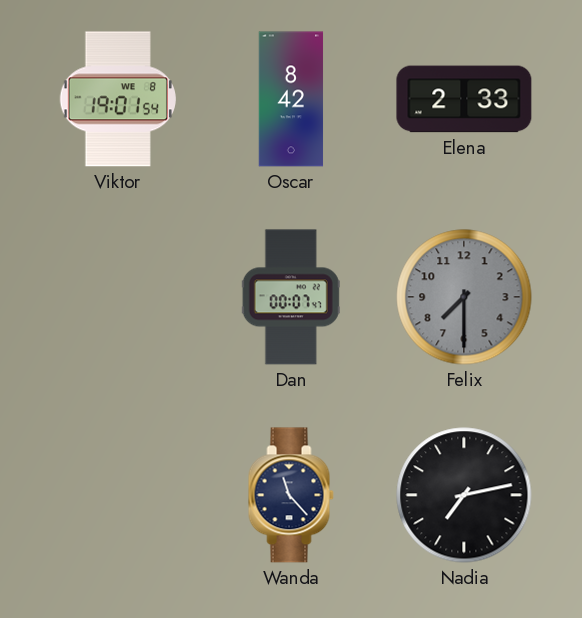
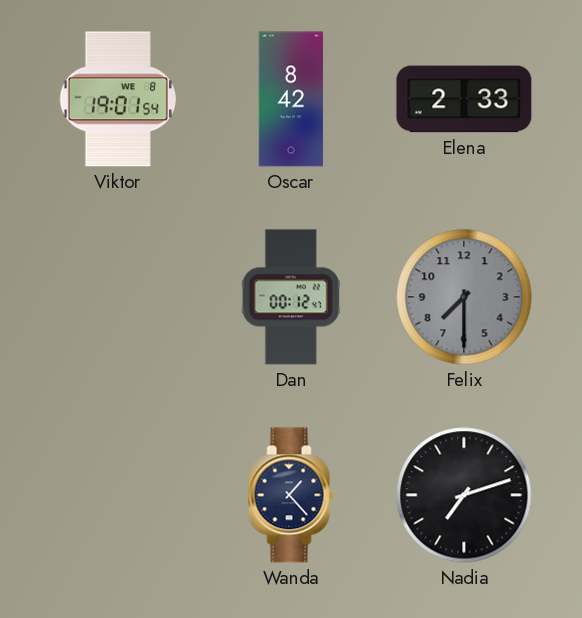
Dan: 00:07 -> 00:12
Wanda: 11:23 -> 1:23
Nadia: 7:13 -> 7:12
